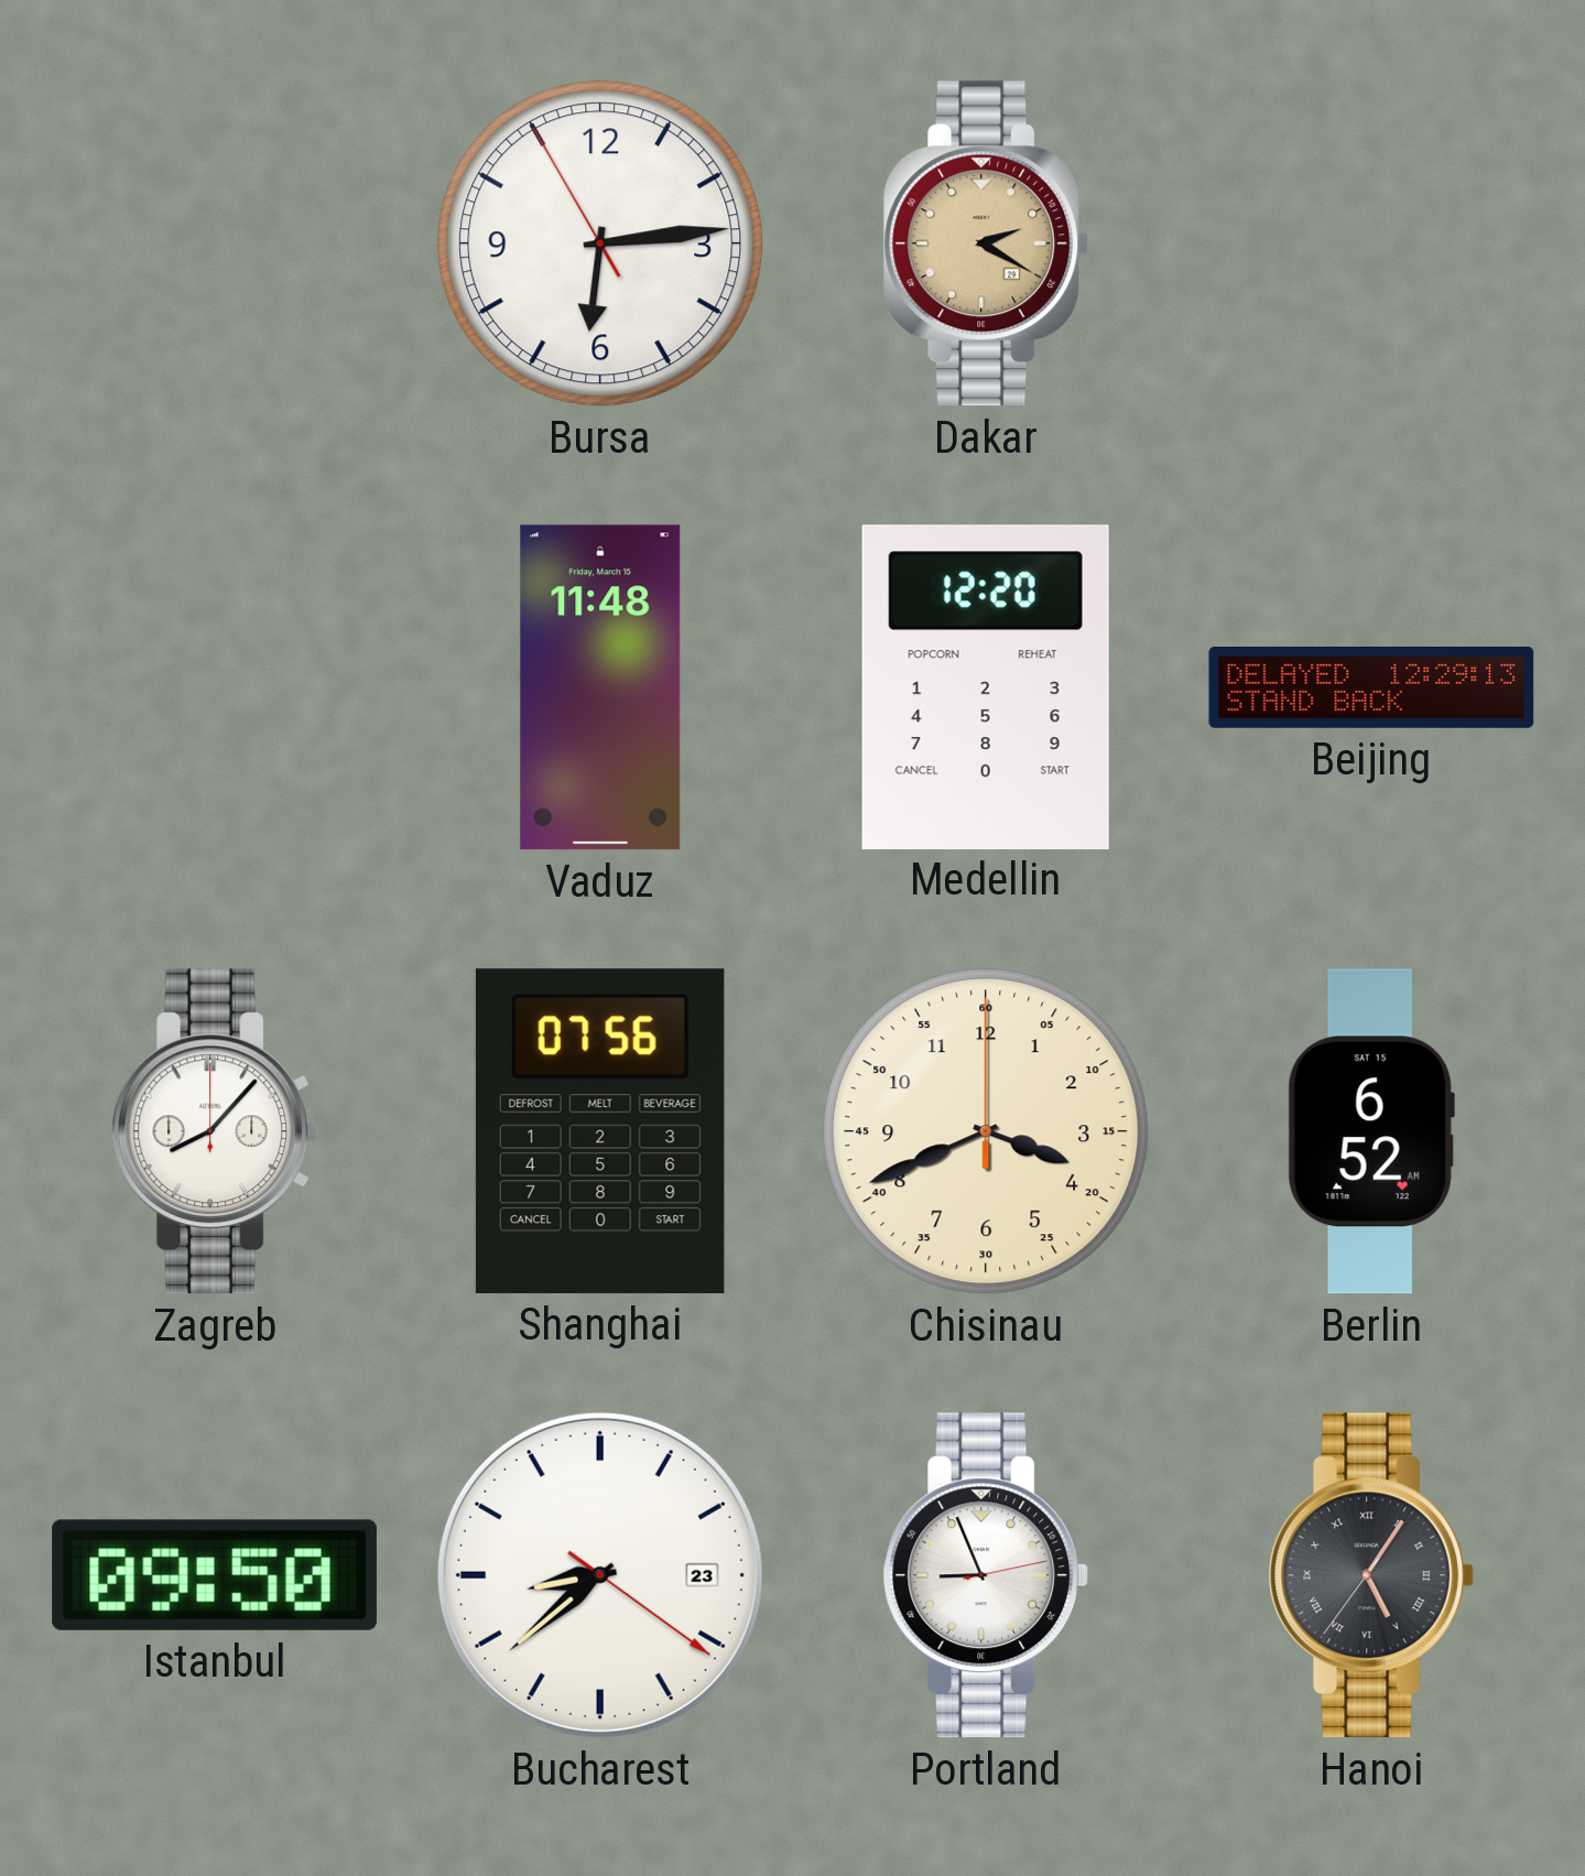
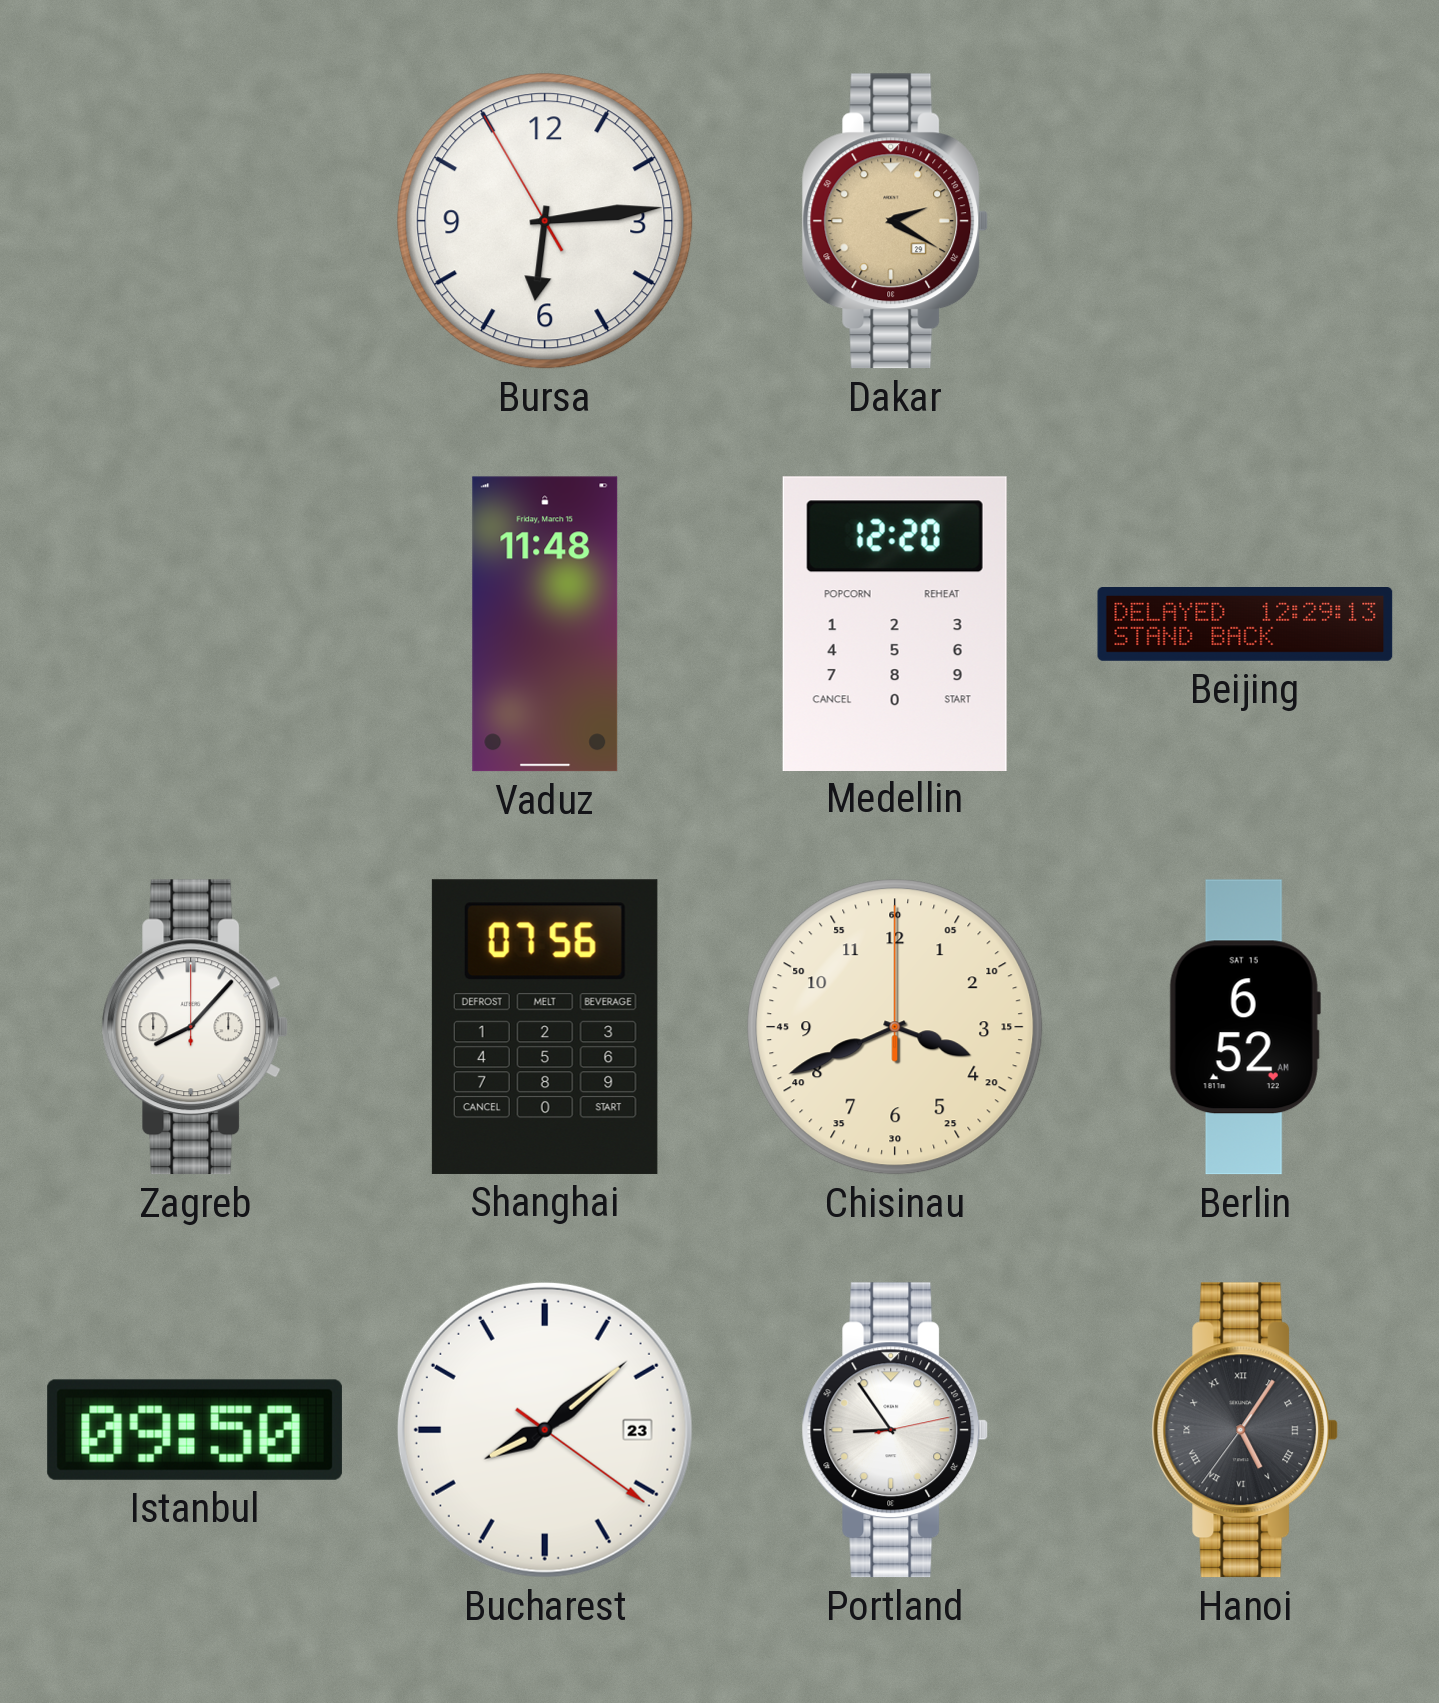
Bucharest: 8:38 -> 8:08
Portland: 8:56 -> 8:54
